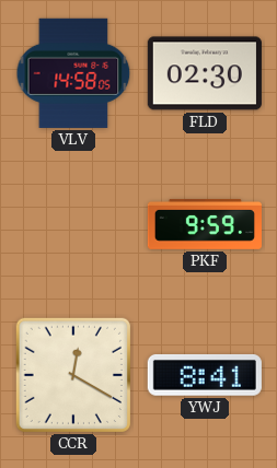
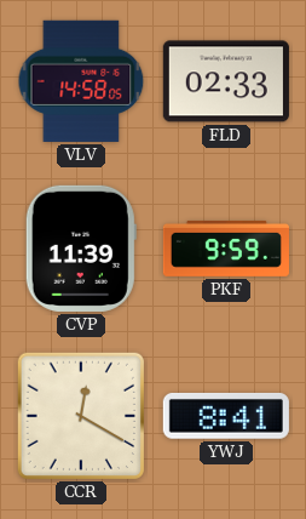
FLD: 02:30 -> 02:33
CVP: none -> 11:39
